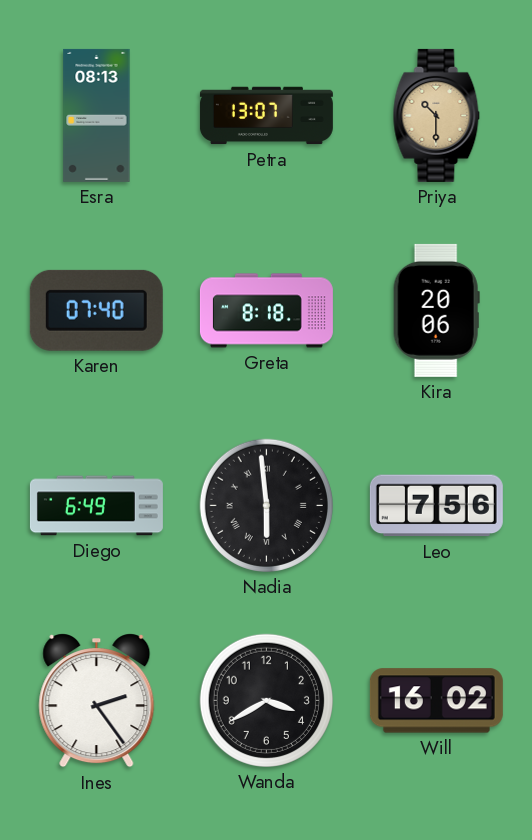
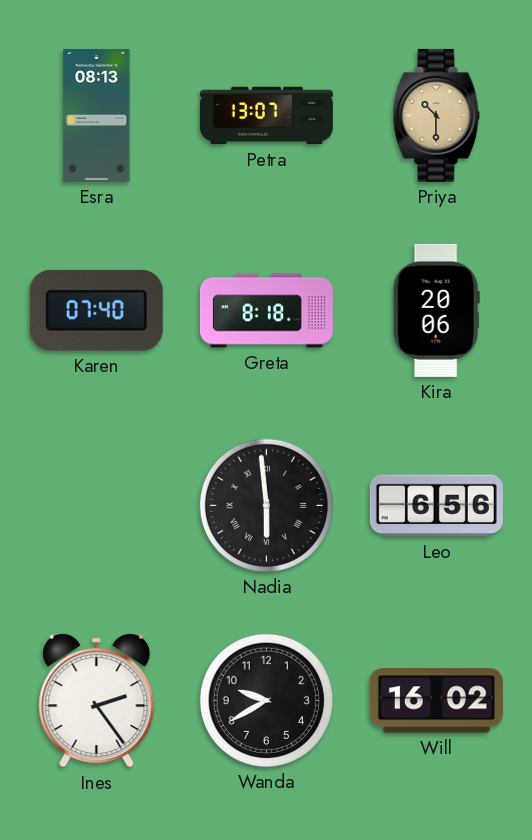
Diego: 6:49 -> none
Leo: 7:56 -> 6:56
Wanda: 3:40 -> 9:40
